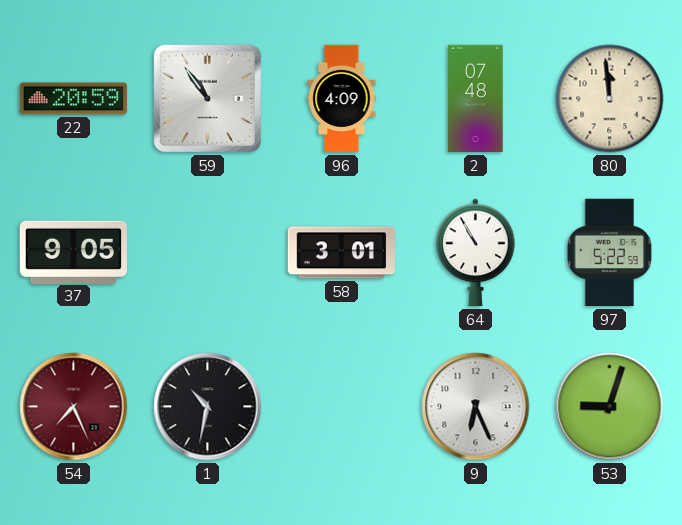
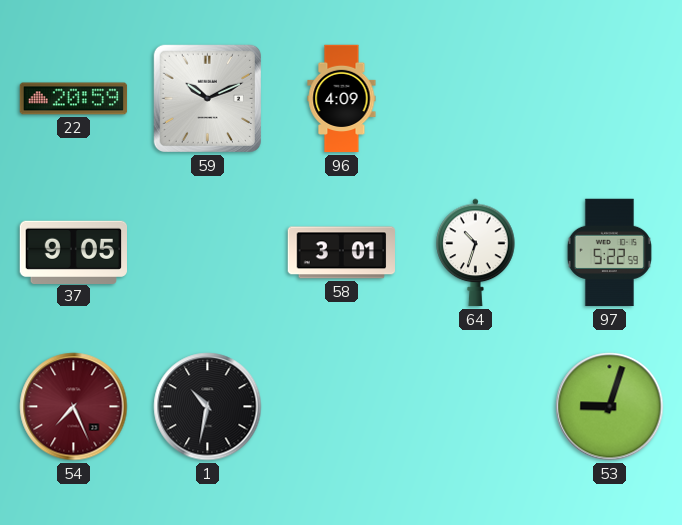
59: 10:54 -> 10:11
2: 07:48 -> none
80: 11:59 -> none
64: 10:55 -> 10:33
9: 6:26 -> none
